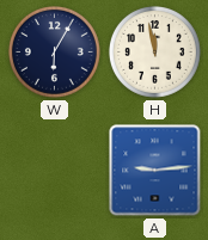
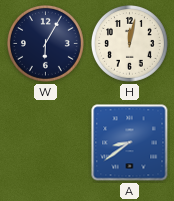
H: 11:58 -> 12:02
A: 9:14 -> 8:39
